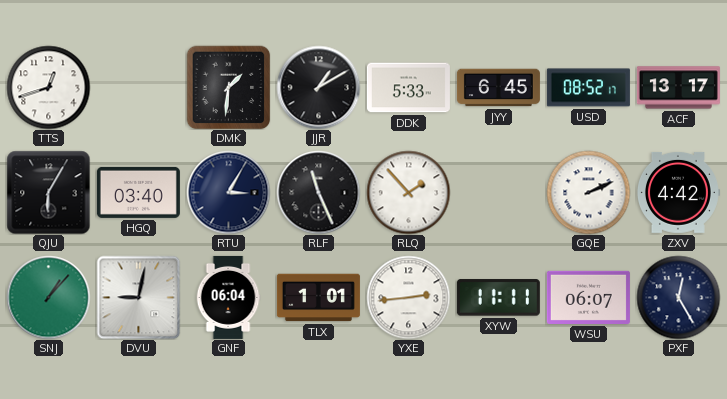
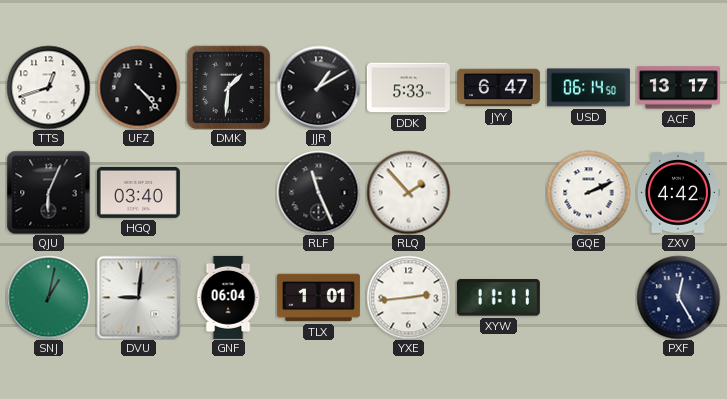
UFZ: none -> 4:23
JYY: 6:45 -> 6:47
USD: 08:52 -> 06:14
QJU: 6:05 -> 6:04
RTU: 3:05 -> none
SNJ: 1:07 -> 1:02
DVU: 9:02 -> 9:01
WSU: 06:07 -> none
